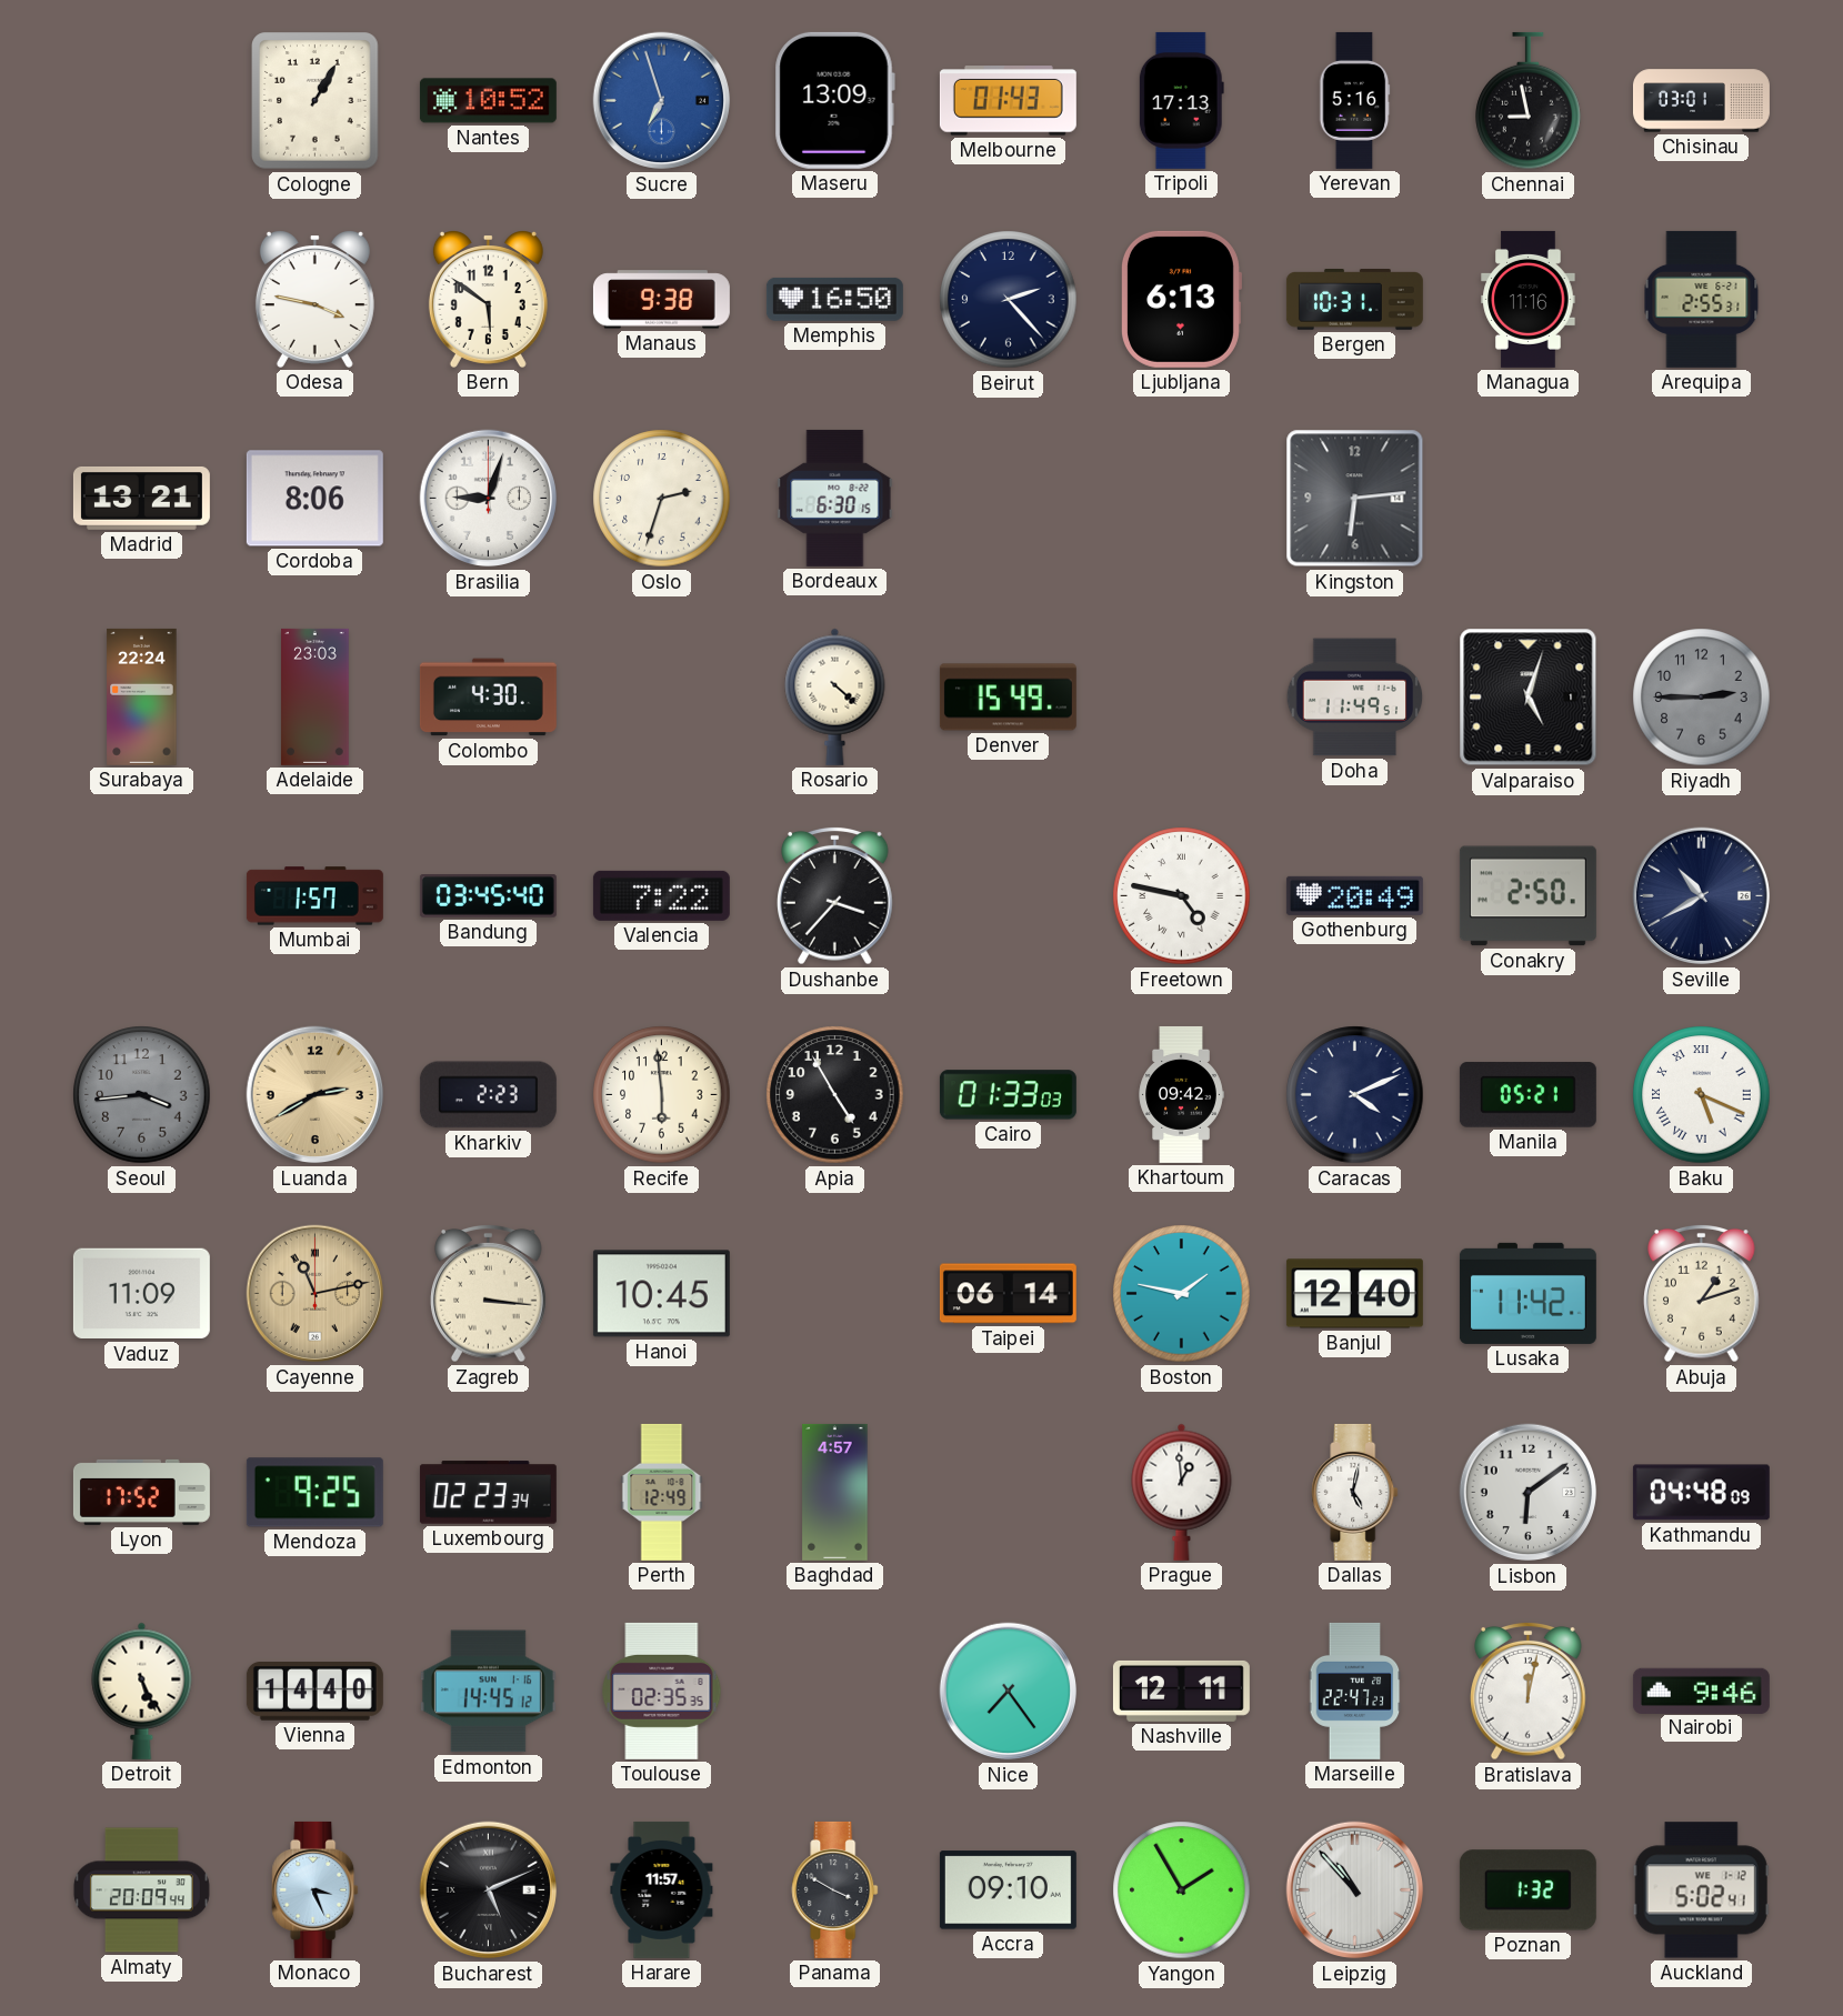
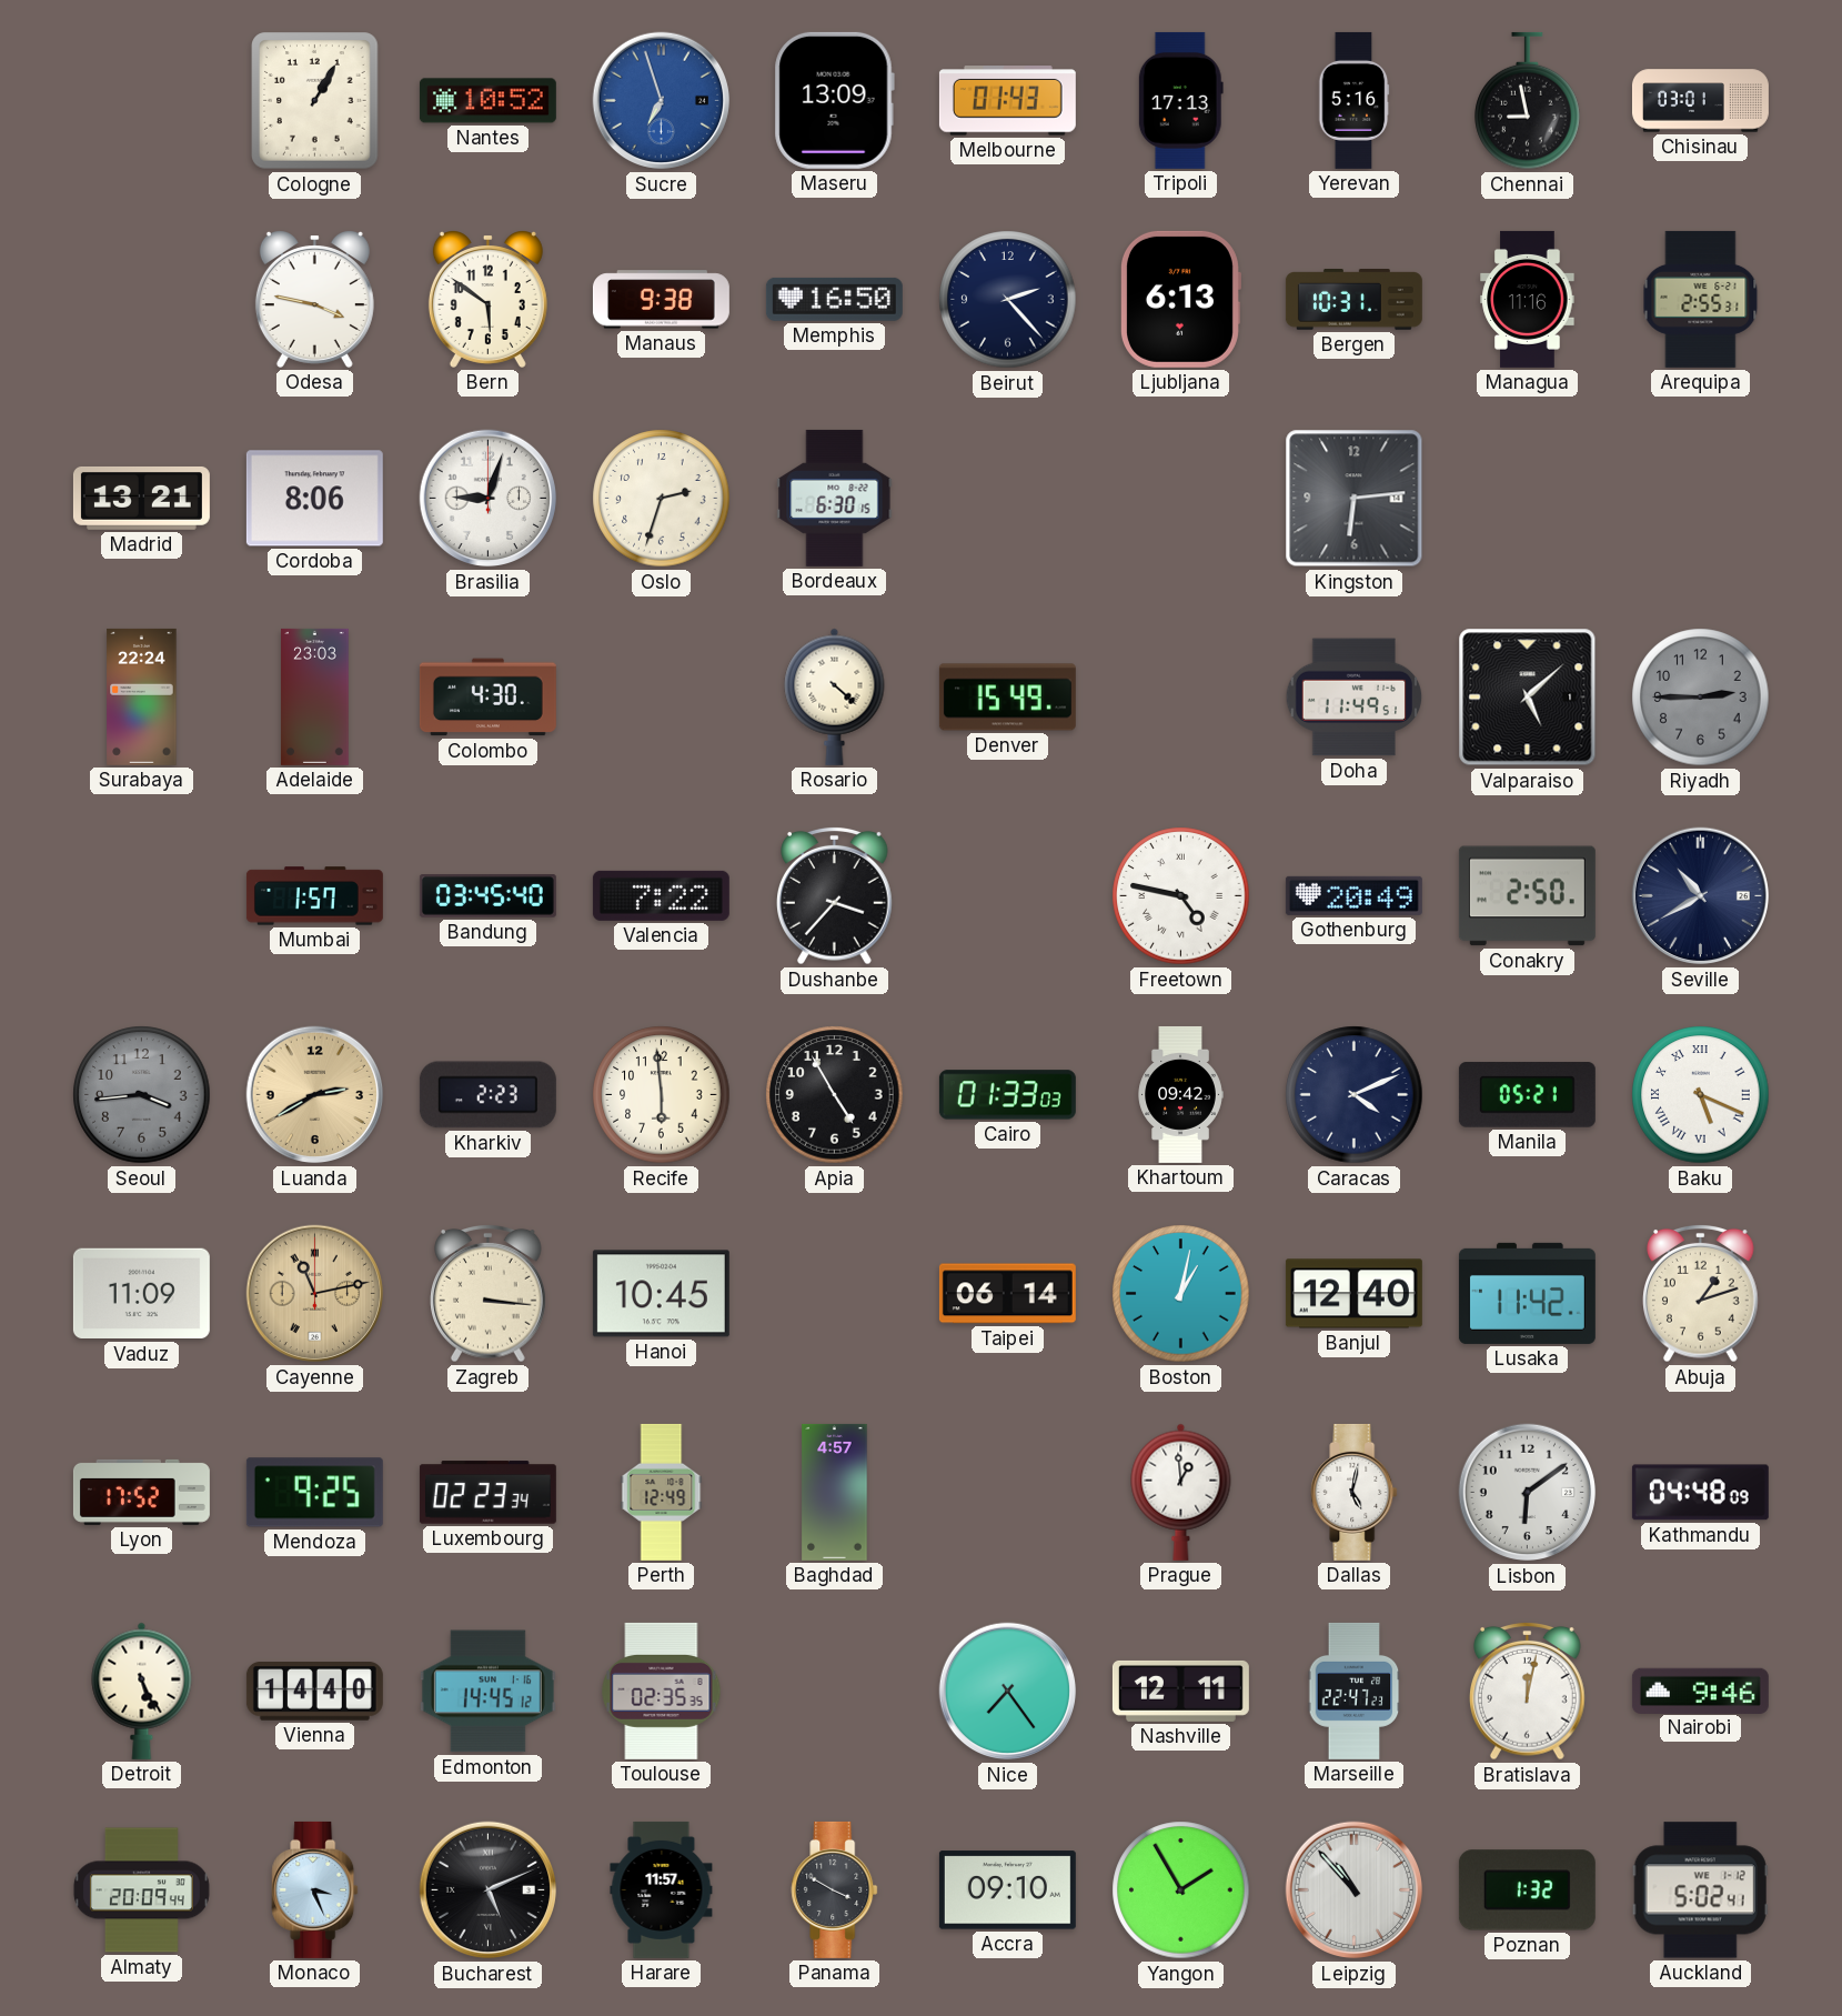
Valparaiso: 5:03 -> 5:08
Boston: 1:47 -> 1:02
